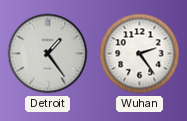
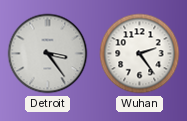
Detroit: 1:24 -> 3:24
